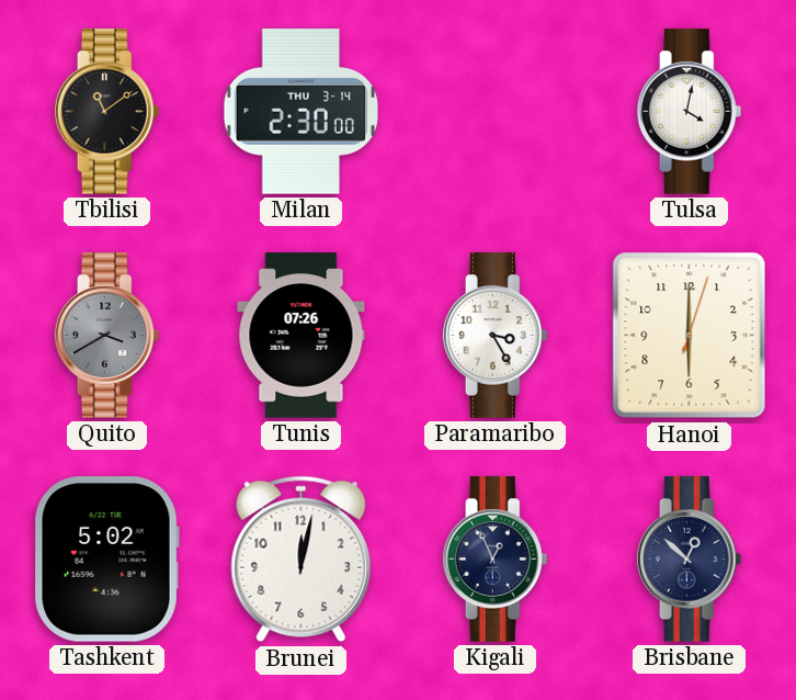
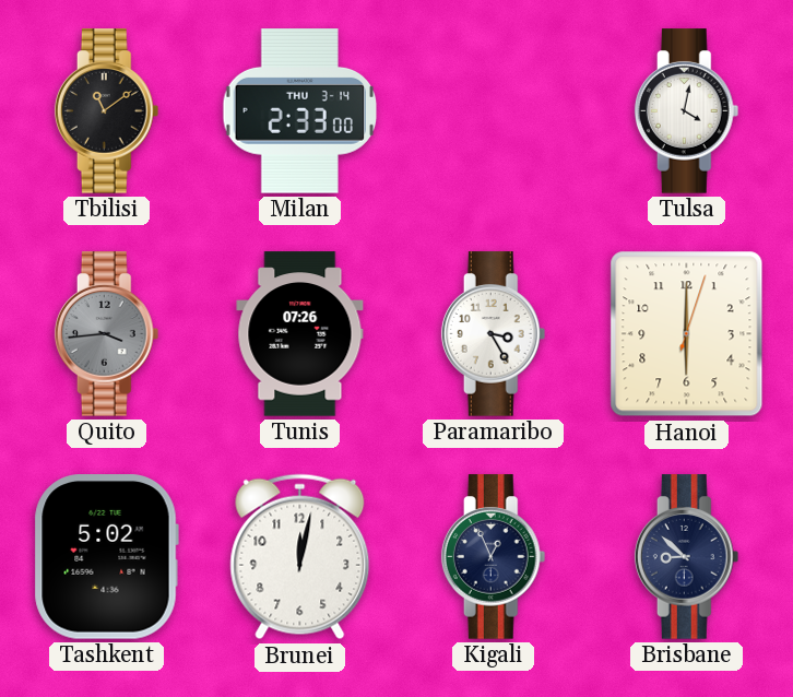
Milan: 2:30 -> 2:33
Quito: 3:40 -> 3:44
Brisbane: 12:52 -> 8:52
